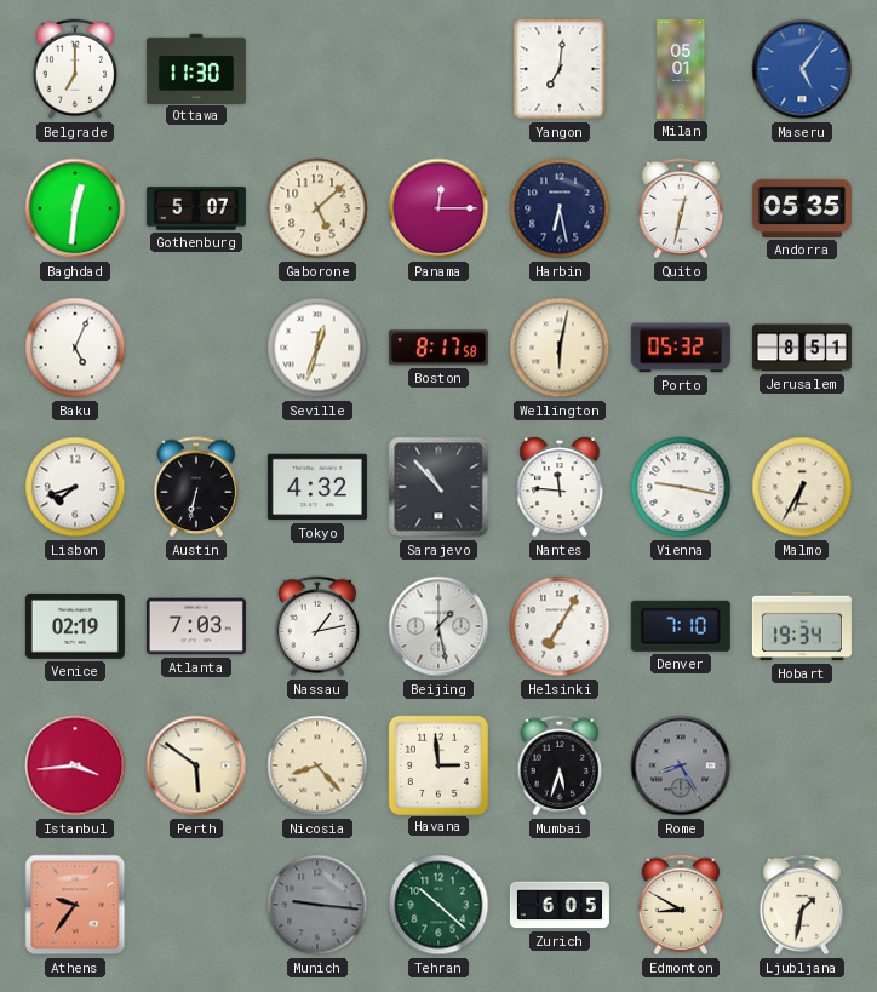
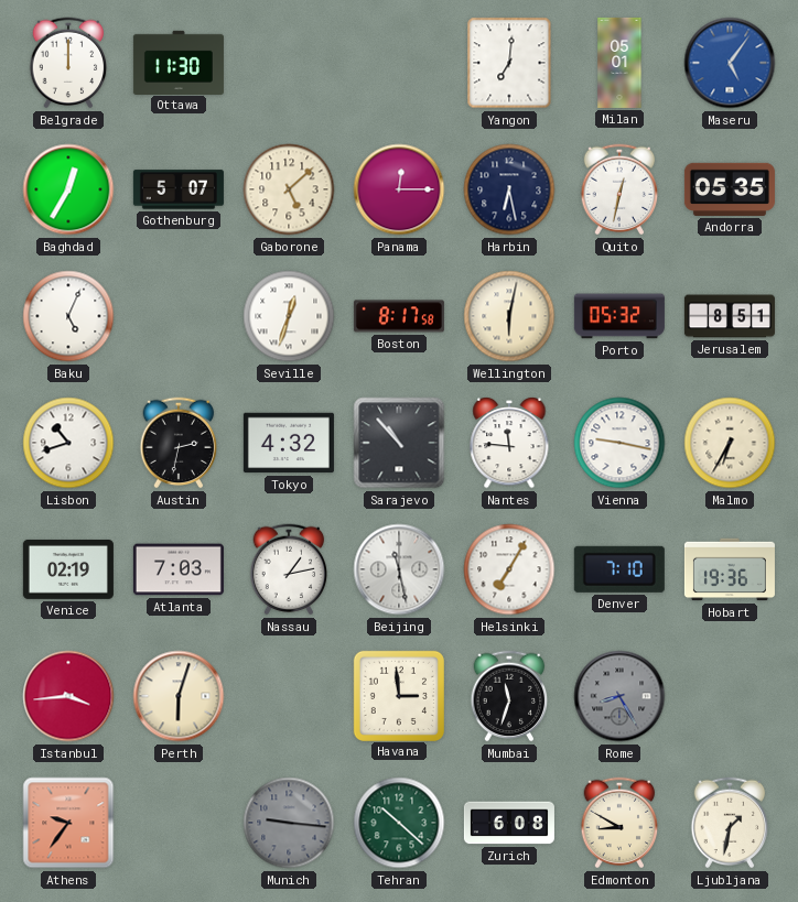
Belgrade: 7:00 -> 12:00
Baghdad: 12:31 -> 12:35
Lisbon: 7:42 -> 10:42
Austin: 6:32 -> 2:32
Beijing: 1:28 -> 11:28
Hobart: 19:34 -> 19:36
Perth: 5:51 -> 6:03
Nicosia: 8:23 -> none
Mumbai: 5:33 -> 11:33
Zurich: 6:05 -> 6:08
